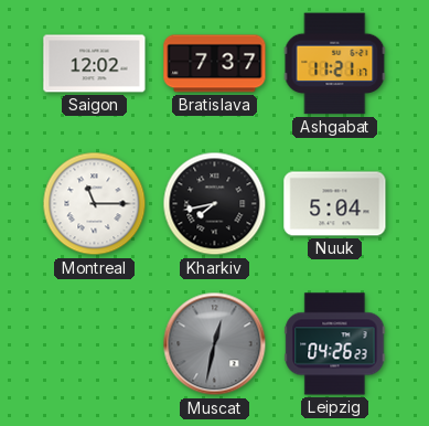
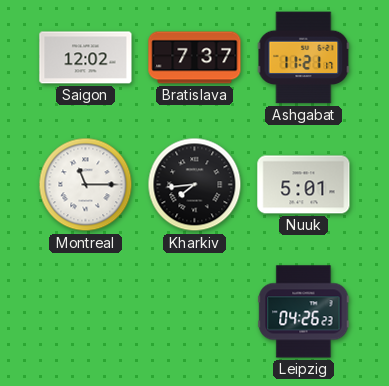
Kharkiv: 7:43 -> 7:44
Nuuk: 5:04 -> 5:01
Muscat: 12:32 -> none
